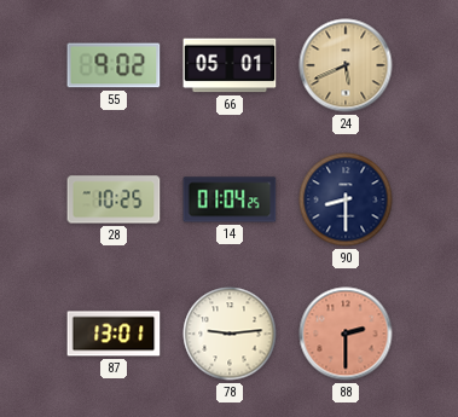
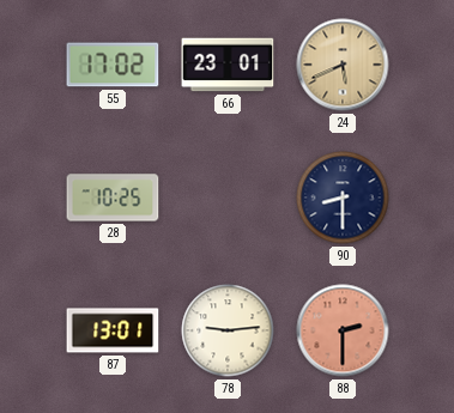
55: 9:02 -> 17:02
66: 05:01 -> 23:01
14: 01:04 -> none
